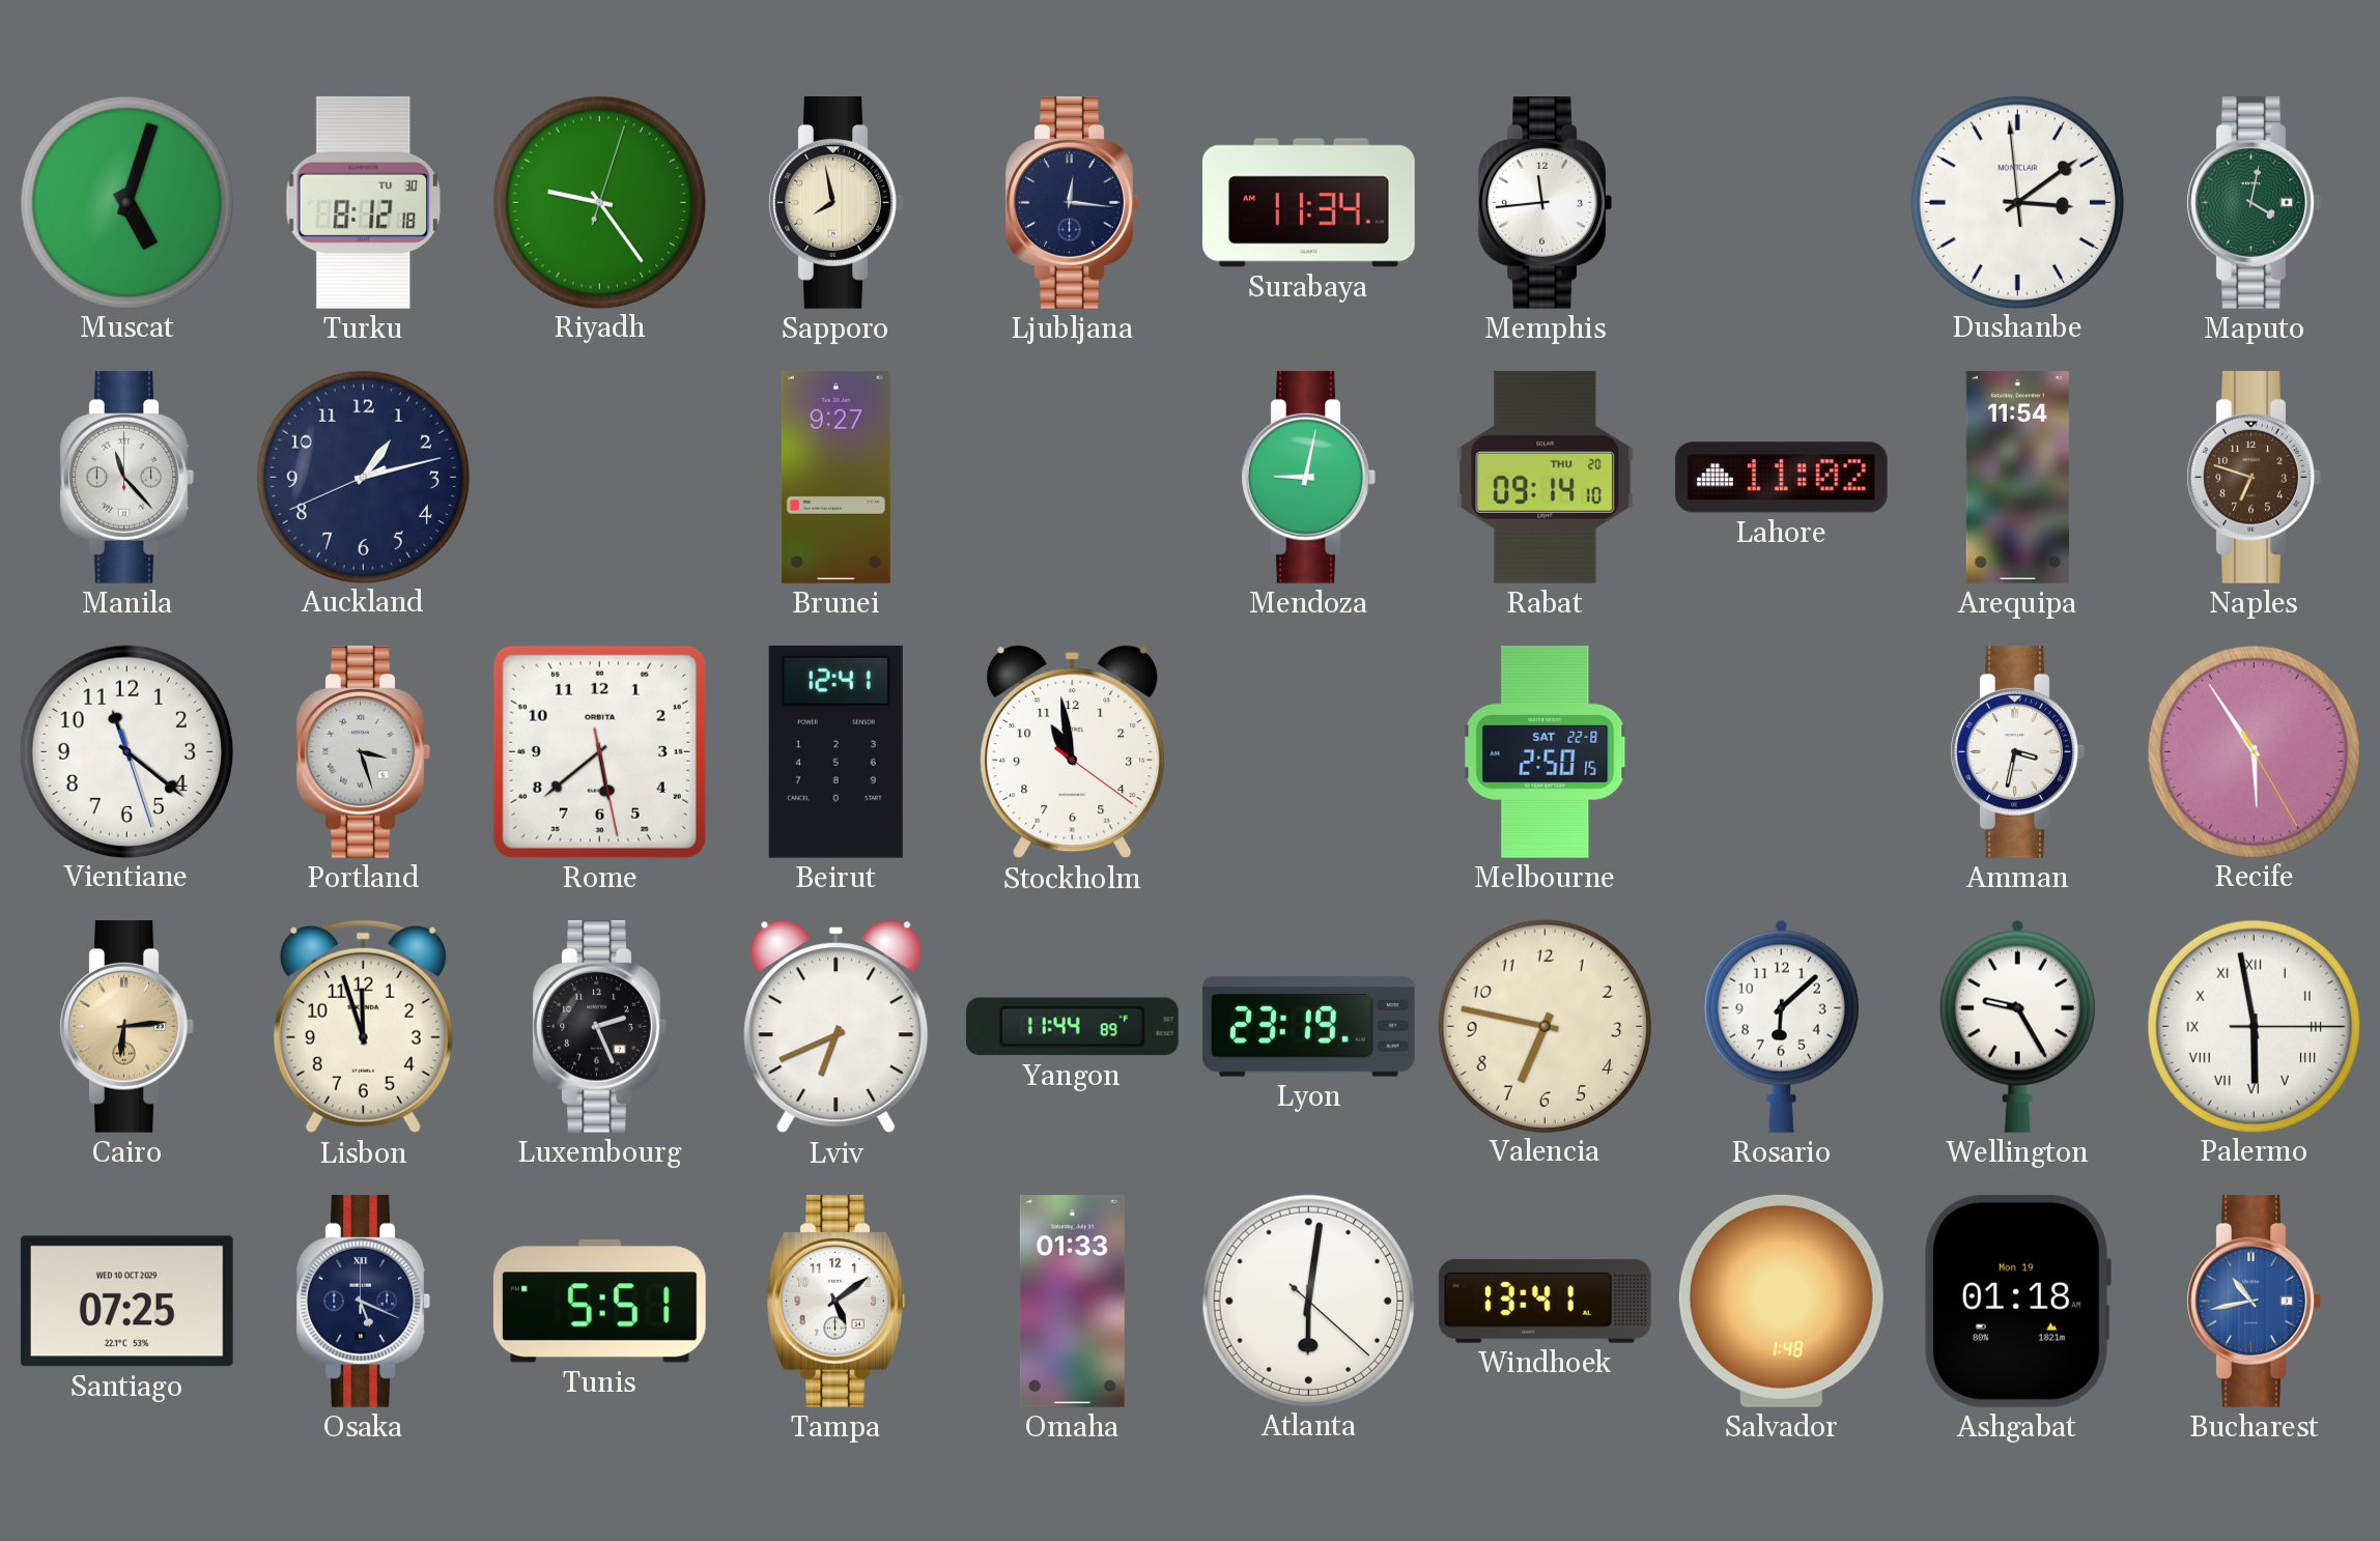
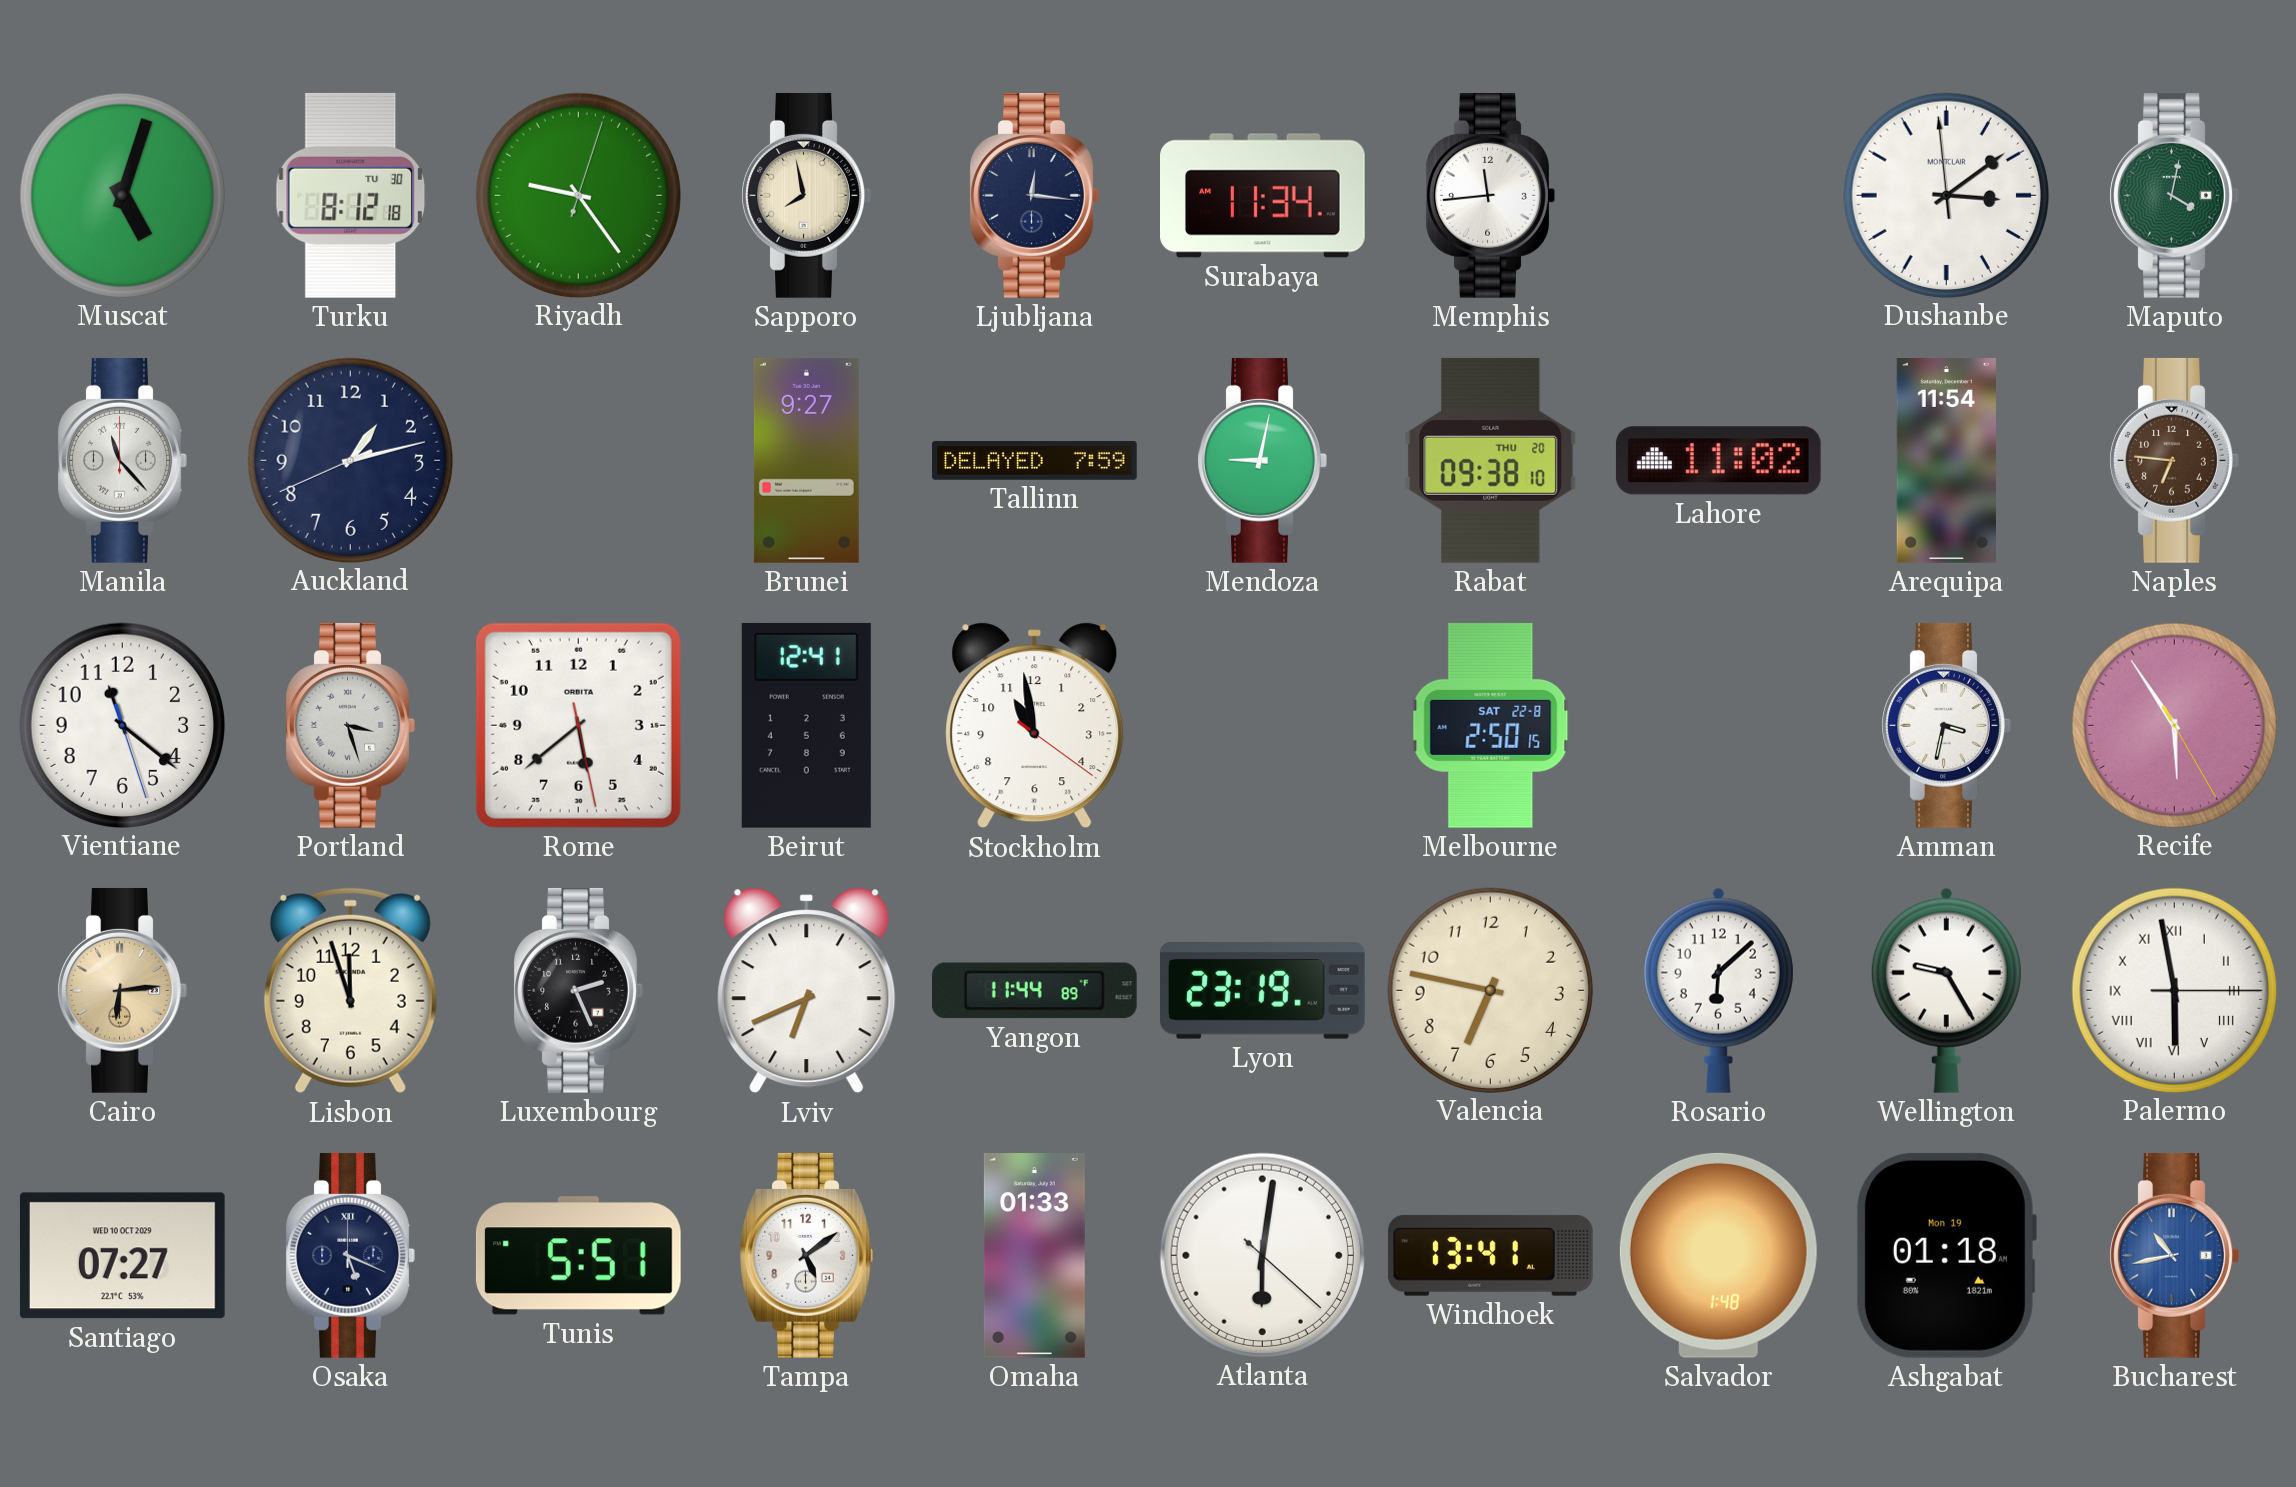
Tallinn: none -> 7:59
Rabat: 09:14 -> 09:38
Naples: 6:48 -> 6:46
Santiago: 07:25 -> 07:27
